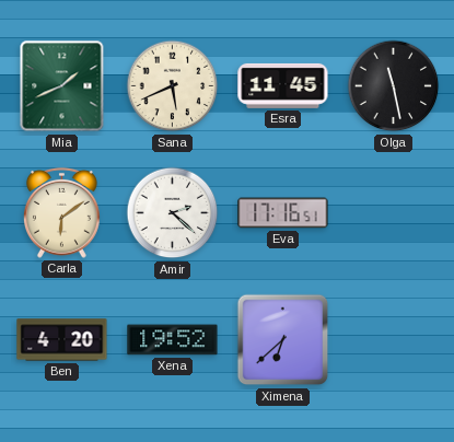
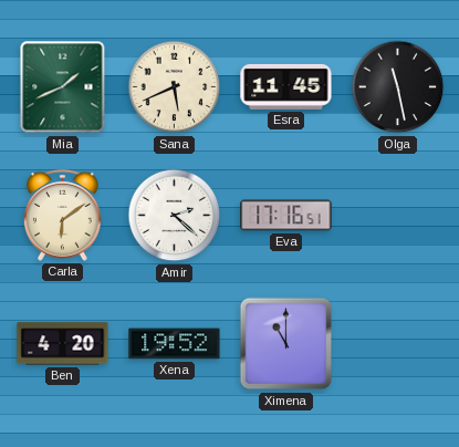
Ximena: 6:38 -> 11:00
